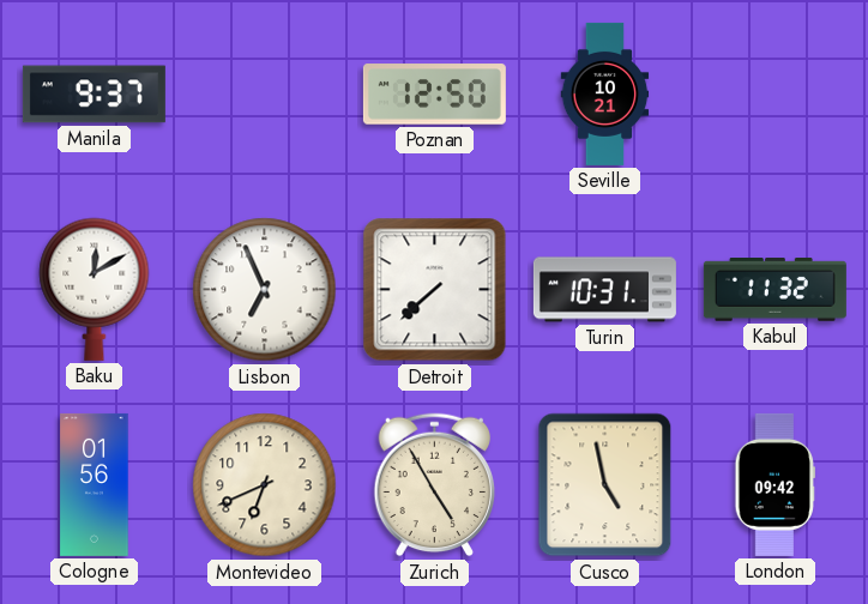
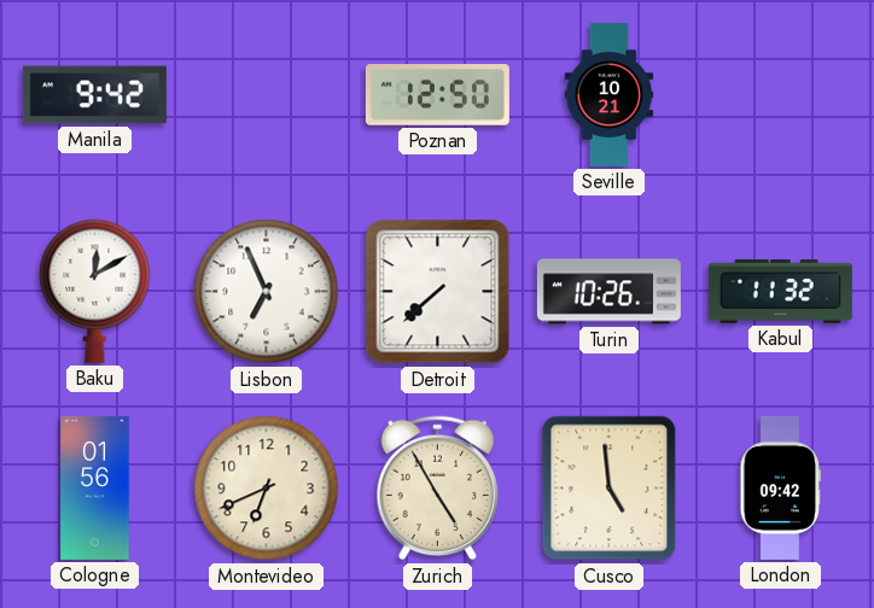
Manila: 9:37 -> 9:42
Turin: 10:31 -> 10:26
Cusco: 4:58 -> 4:59
